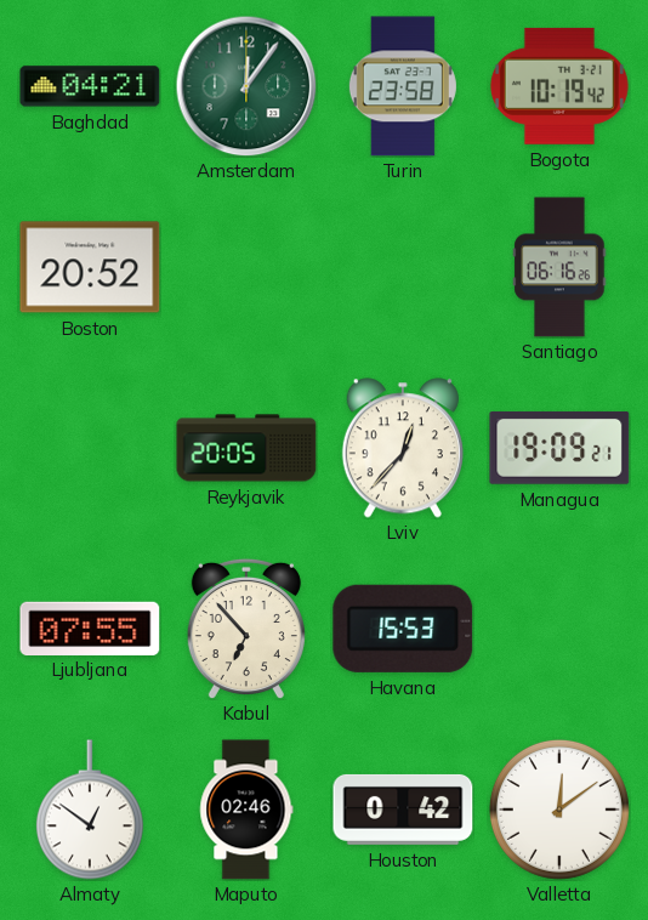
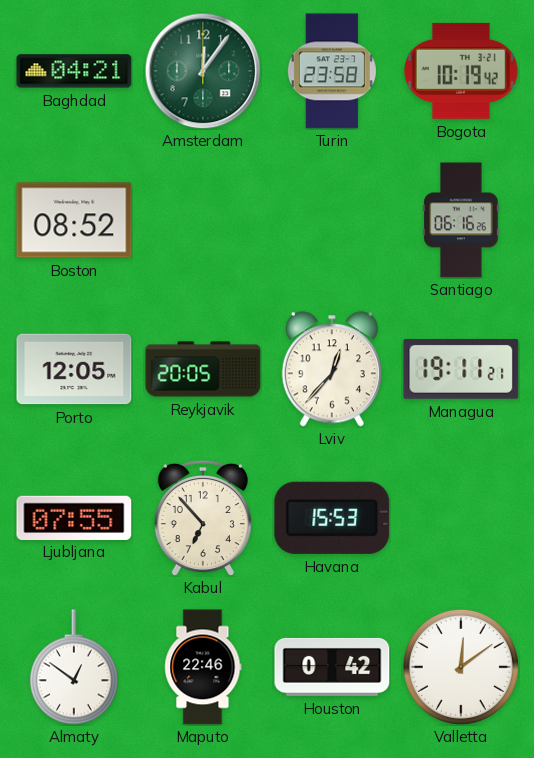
Boston: 20:52 -> 08:52
Porto: none -> 12:05
Managua: 19:09 -> 19:11
Maputo: 02:46 -> 22:46
